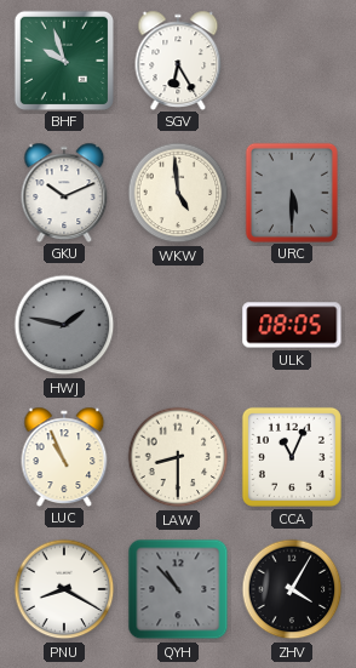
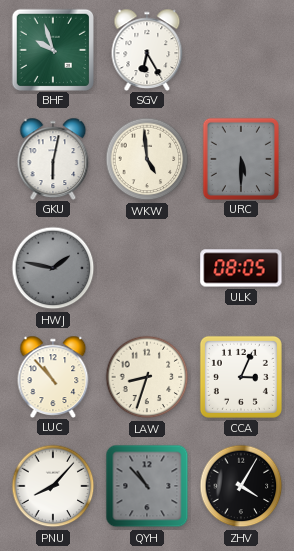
GKU: 10:11 -> 6:02
LUC: 10:56 -> 10:53
LAW: 8:30 -> 8:33
CCA: 11:04 -> 3:04
PNU: 8:20 -> 8:07
